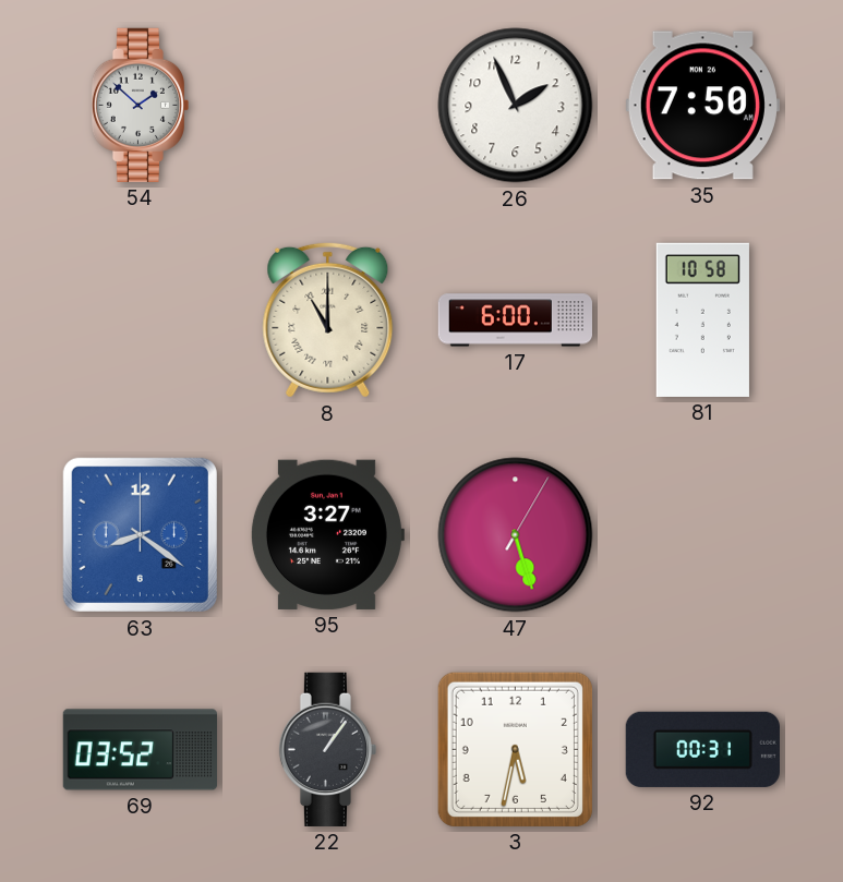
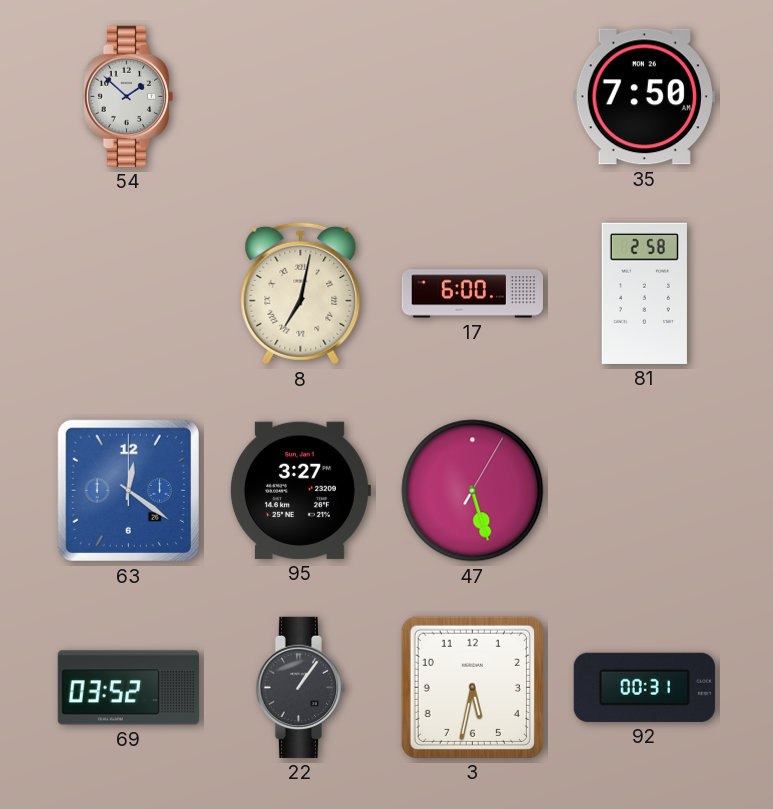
26: 1:56 -> none
8: 11:00 -> 7:02
81: 10:58 -> 2:58
63: 8:21 -> 12:21
